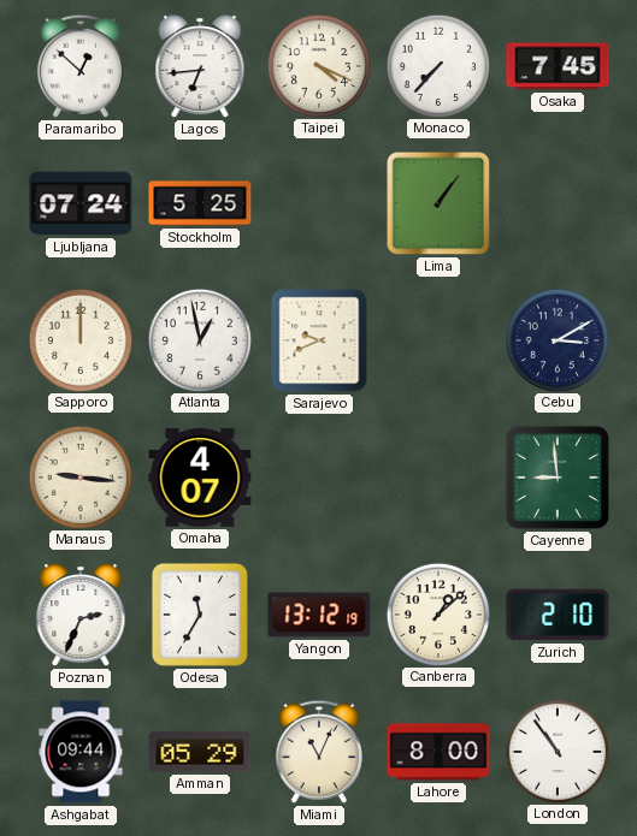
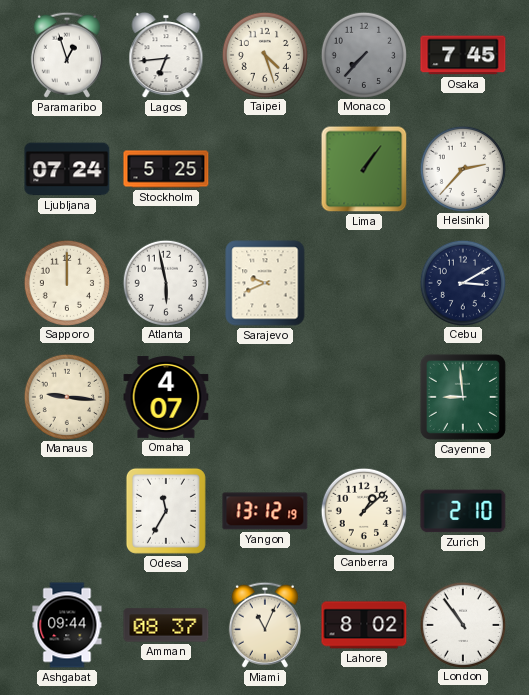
Paramaribo: 12:52 -> 12:57
Taipei: 4:19 -> 4:27
Monaco dial: white -> grey
Helsinki: none -> 2:37
Atlanta: 12:58 -> 5:58
Poznan: 2:34 -> none
Amman: 05:29 -> 08:37
Lahore: 8:00 -> 8:02
